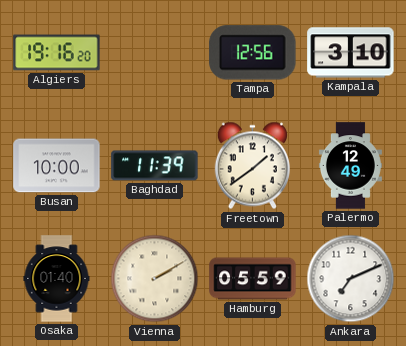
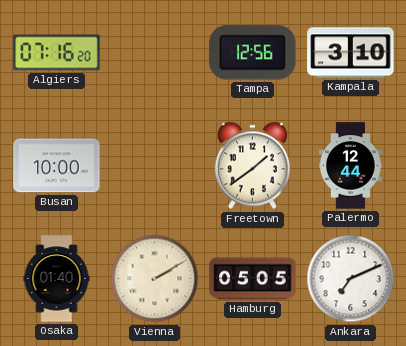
Algiers: 19:16 -> 07:16
Baghdad: 11:39 -> none
Palermo: 12:49 -> 12:44
Hamburg: 05:59 -> 05:05
